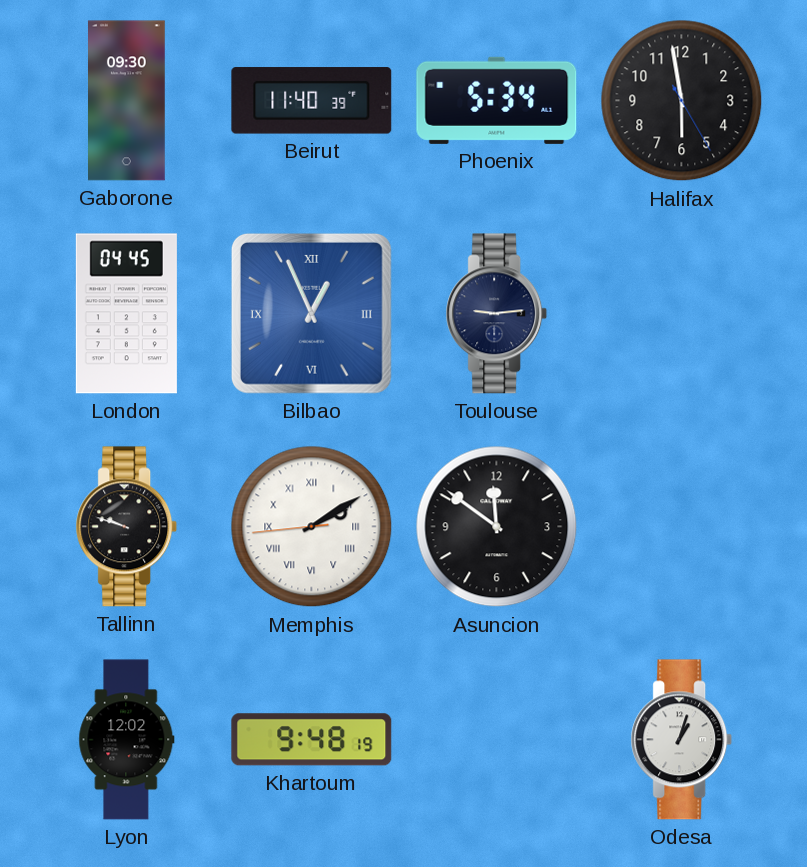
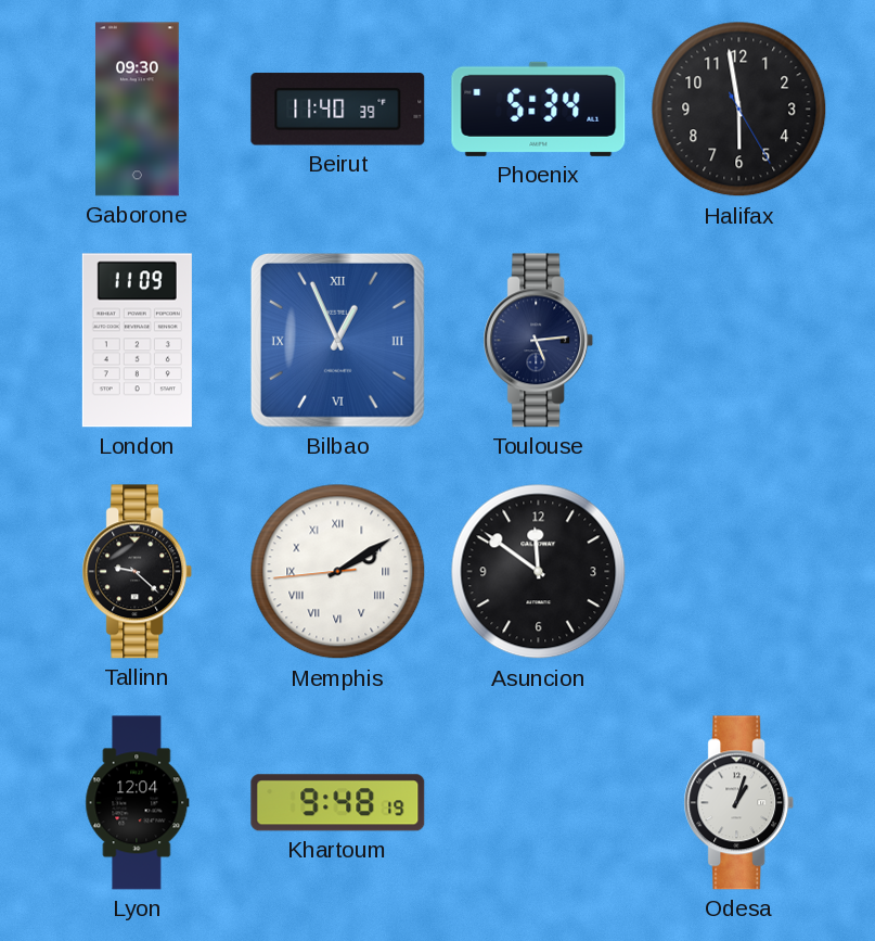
London: 04:45 -> 11:09
Toulouse: 9:14 -> 5:14
Tallinn: 9:48 -> 9:22
Lyon: 12:02 -> 12:04
